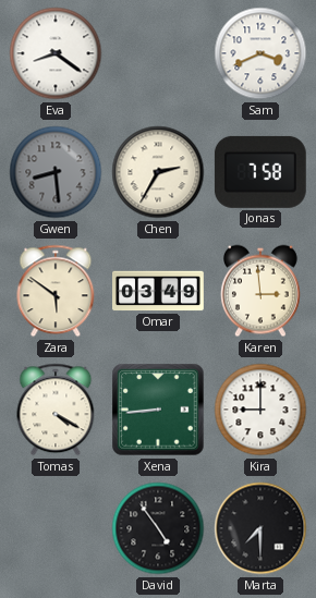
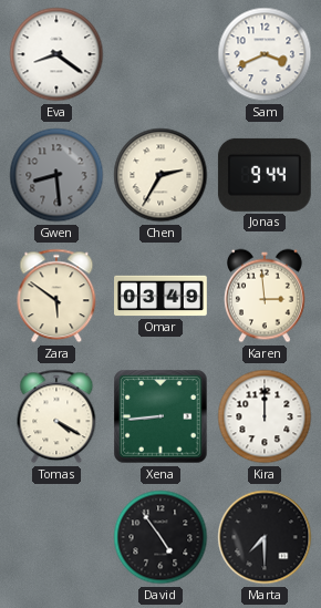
Jonas: 7:58 -> 9:44
Kira: 9:00 -> 12:00
